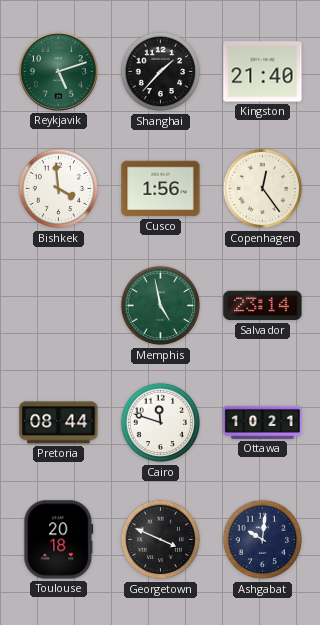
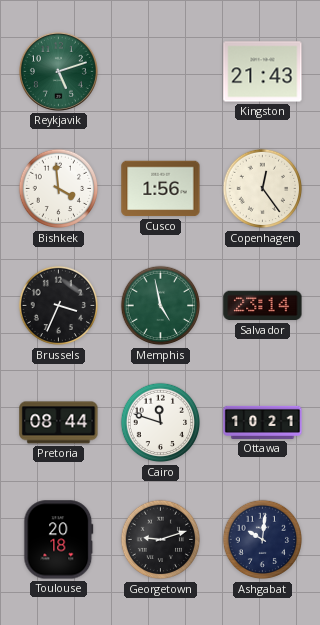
Shanghai: 1:37 -> none
Kingston: 21:40 -> 21:43
Brussels: none -> 3:34
Georgetown: 3:49 -> 9:12
